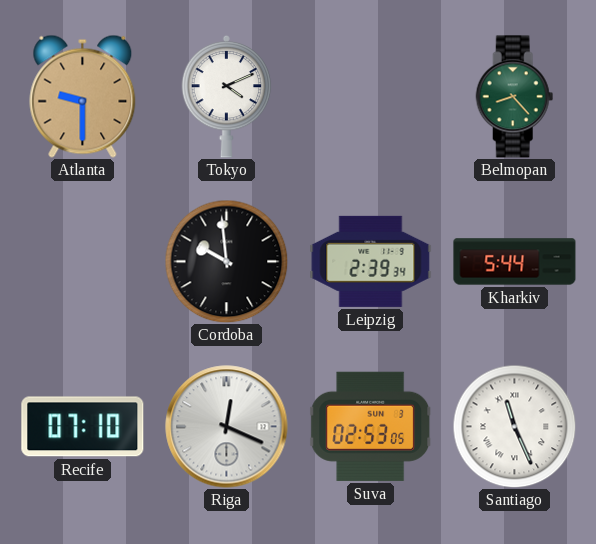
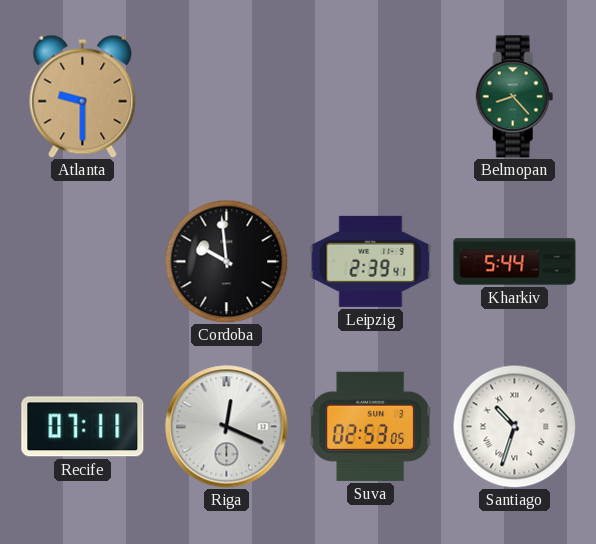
Tokyo: 4:11 -> none
Leipzig: 2:39:34 -> 2:39:41
Recife: 07:10 -> 07:11
Santiago: 11:26 -> 10:33
